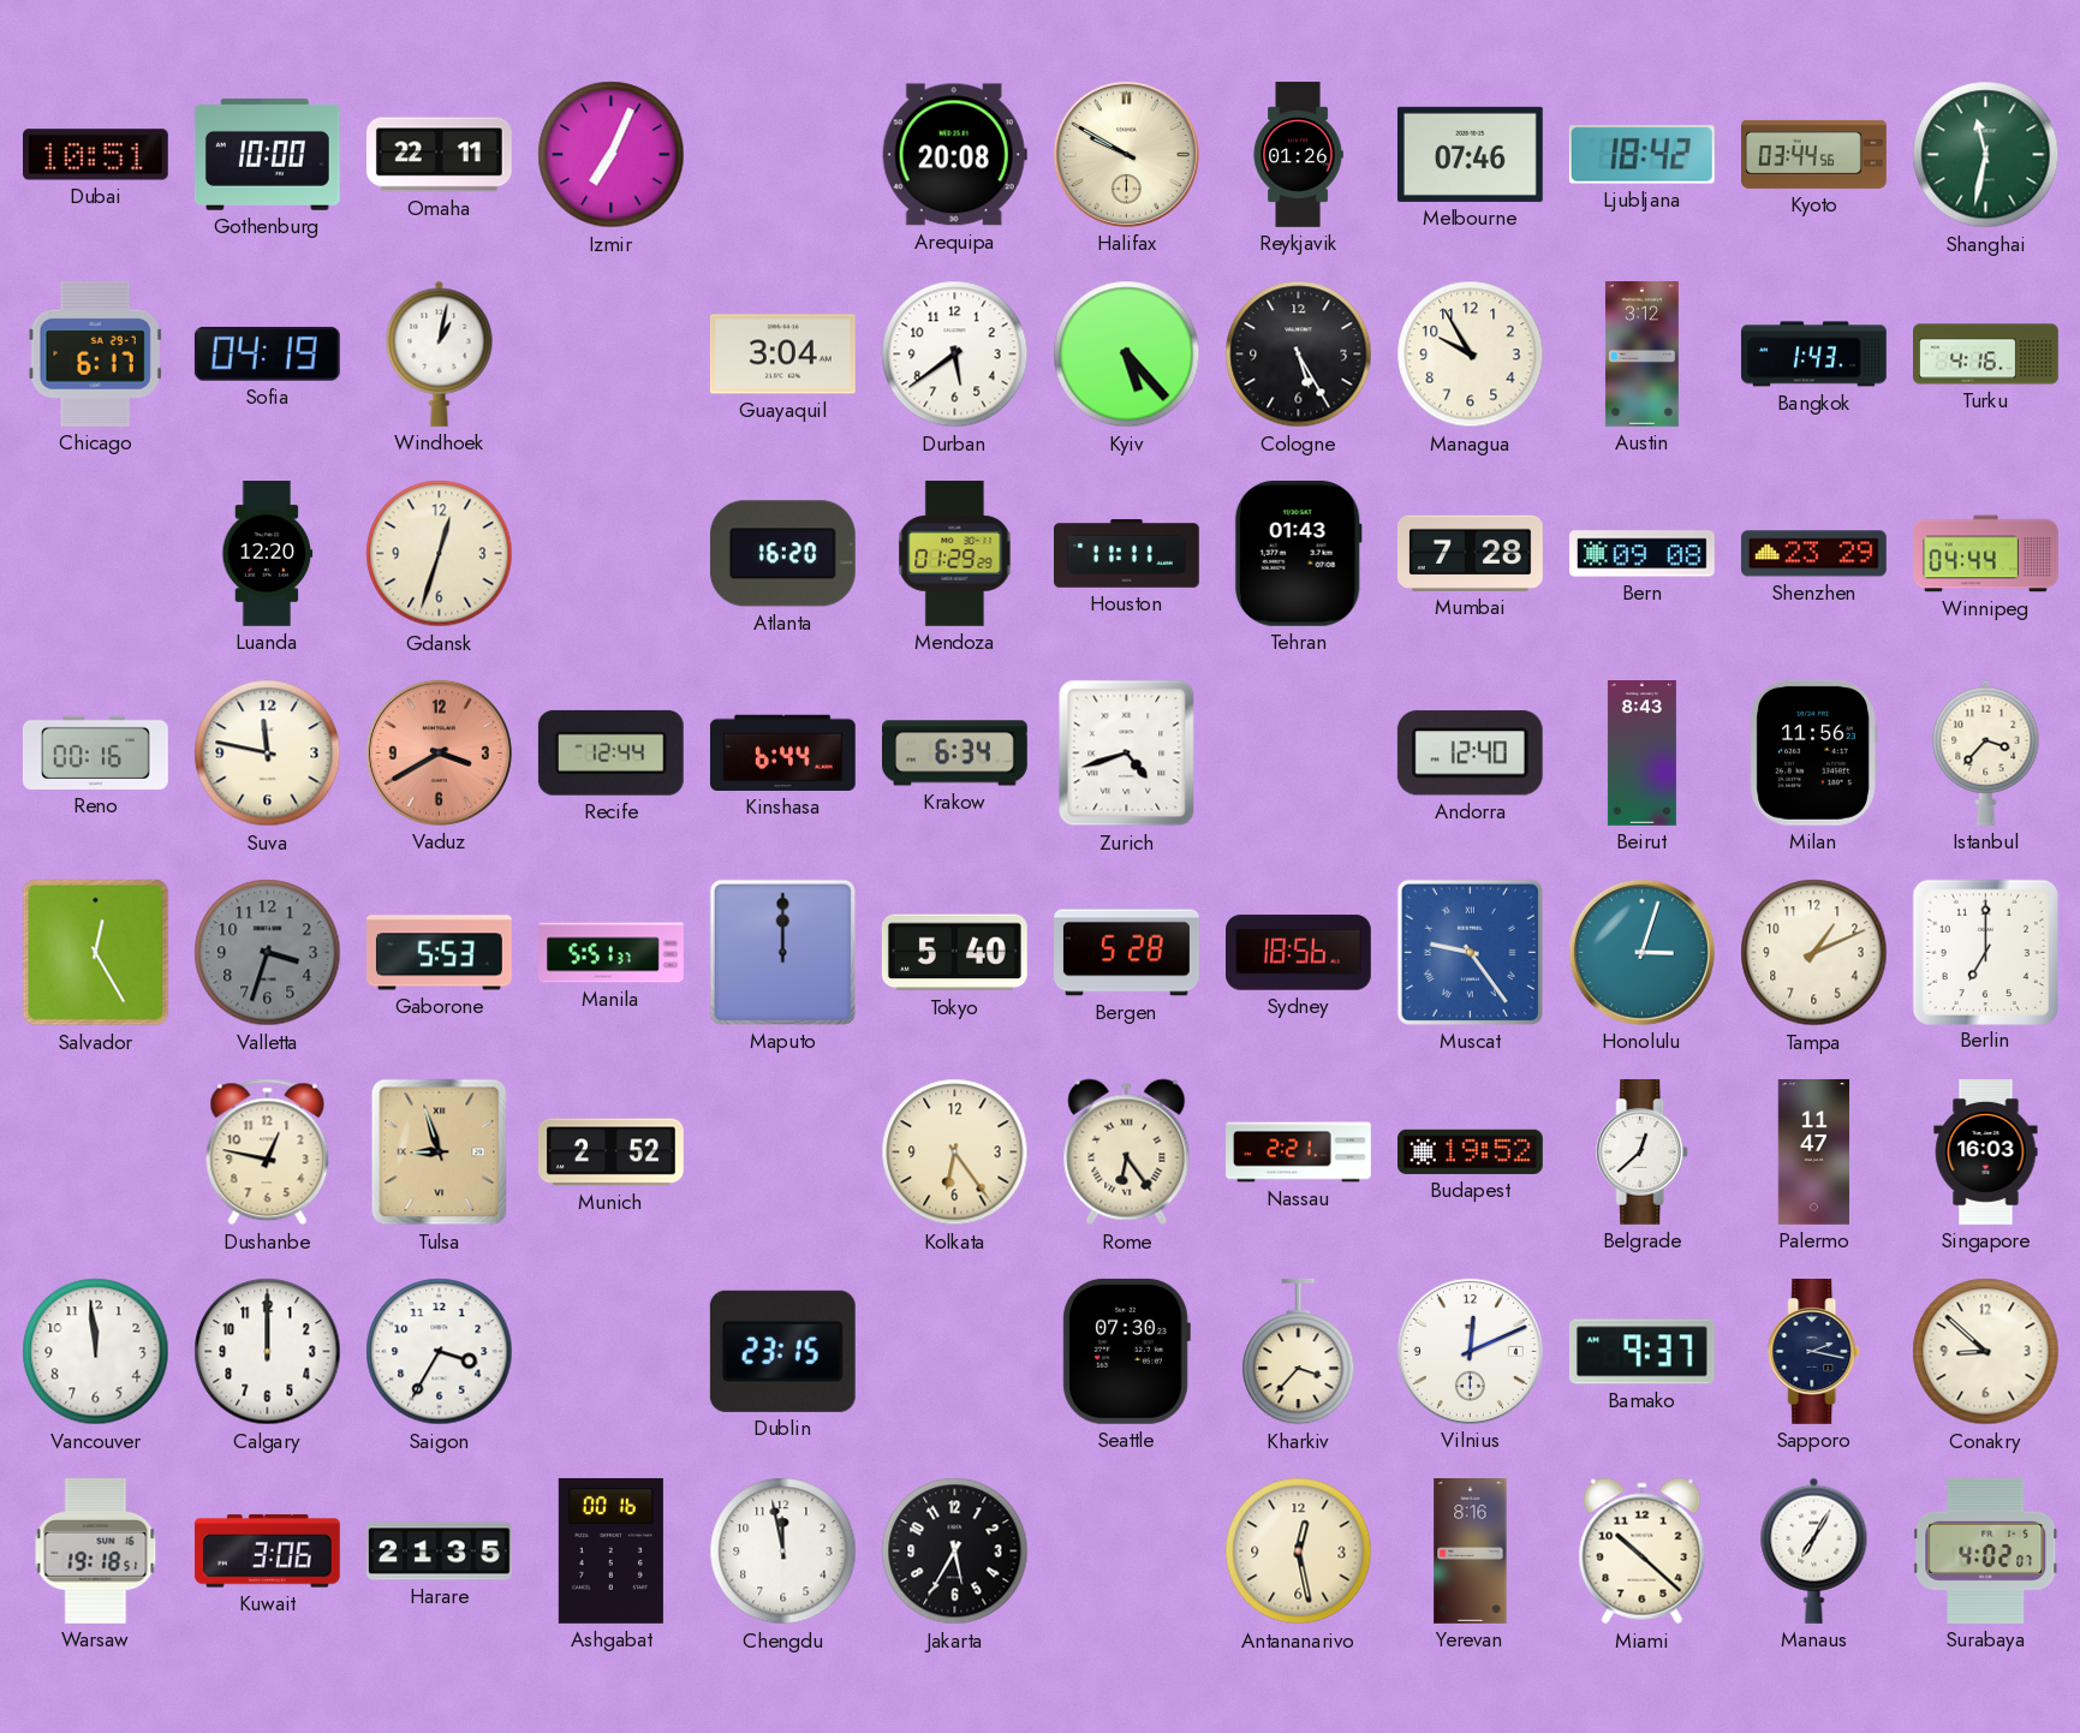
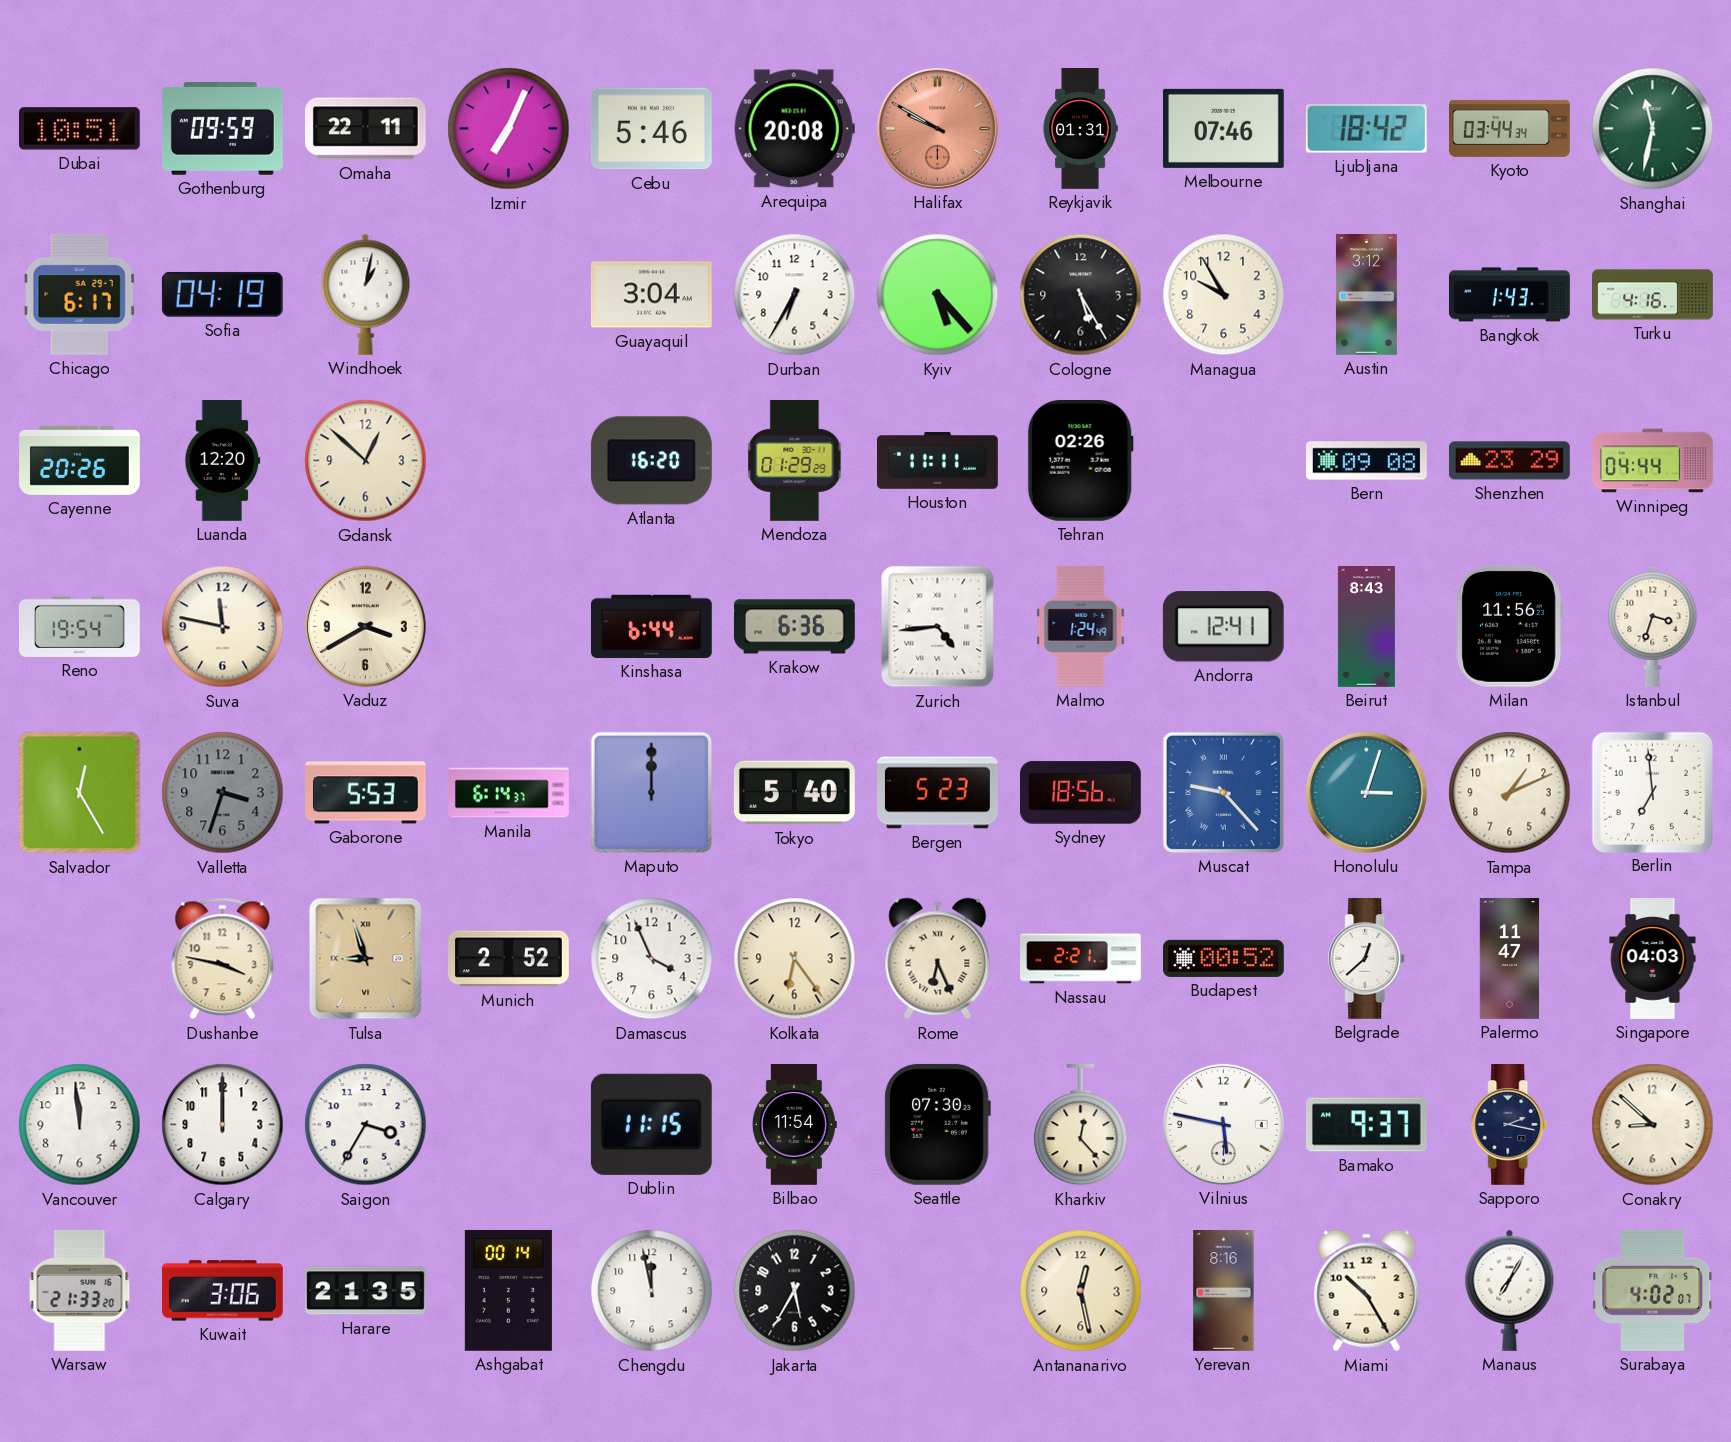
Gothenburg: 10:00 -> 09:59
Cebu: none -> 5:46
Halifax dial: cream -> salmon
Reykjavik: 01:26 -> 01:31
Kyoto: 03:44:56 -> 03:44:34
Durban: 5:39 -> 6:35
Cayenne: none -> 20:26
Gdansk: 12:33 -> 12:52
Tehran: 01:43 -> 02:26
Mumbai: 7:28 -> none
Reno: 00:16 -> 19:54
Vaduz dial: salmon -> cream
Recife: 12:44 -> none
Krakow: 6:34 -> 6:36
Zurich: 4:42 -> 4:44
Malmo: none -> 1:24
Andorra: 12:40 -> 12:41
Istanbul: 3:37 -> 3:33
Manila: 5:51 -> 6:14
Bergen: 5:28 -> 5:23
Muscat: 9:24 -> 9:23
Berlin: 7:00 -> 6:59
Dushanbe: 12:47 -> 3:47
Damascus: none -> 3:56
Rome: 6:24 -> 6:26
Budapest: 19:52 -> 00:52
Singapore: 16:03 -> 04:03
Dublin: 23:15 -> 11:15
Bilbao: none -> 11:54
Kharkiv: 3:37 -> 12:23
Vilnius: 12:11 -> 5:47
Warsaw: 19:18 -> 21:33
Ashgabat: 00:16 -> 00:14
Miami: 10:22 -> 10:25
